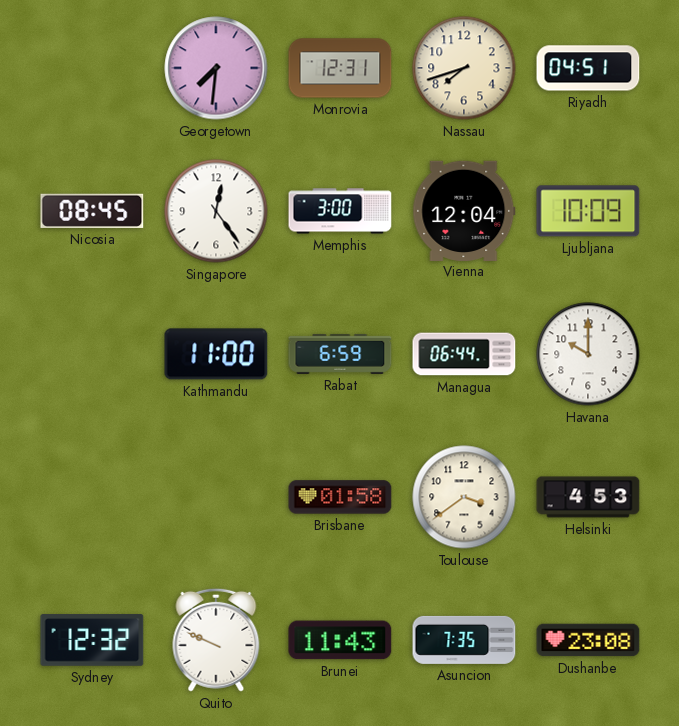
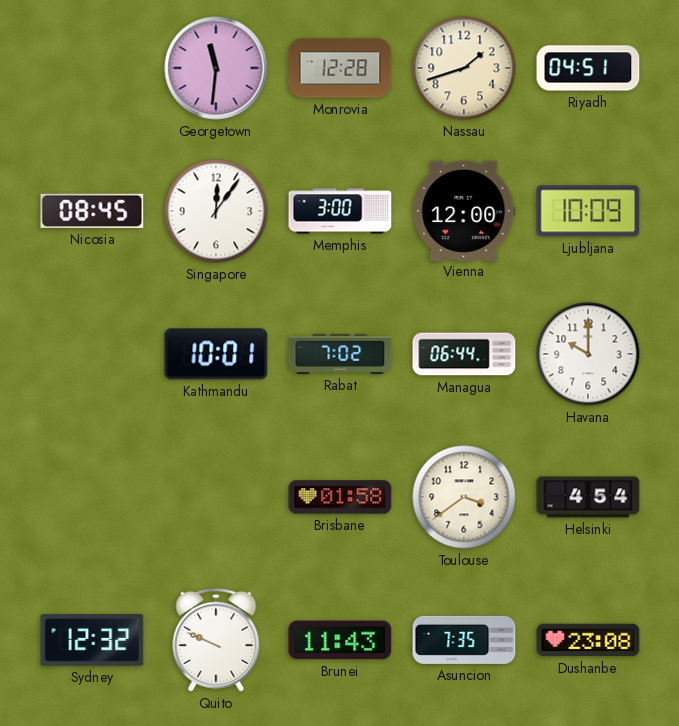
Georgetown: 7:31 -> 11:31
Monrovia: 12:31 -> 12:28
Nassau: 7:42 -> 1:42
Singapore: 12:24 -> 12:06
Vienna: 12:04 -> 12:00
Kathmandu: 11:00 -> 10:01
Rabat: 6:59 -> 7:02
Helsinki: 4:53 -> 4:54
